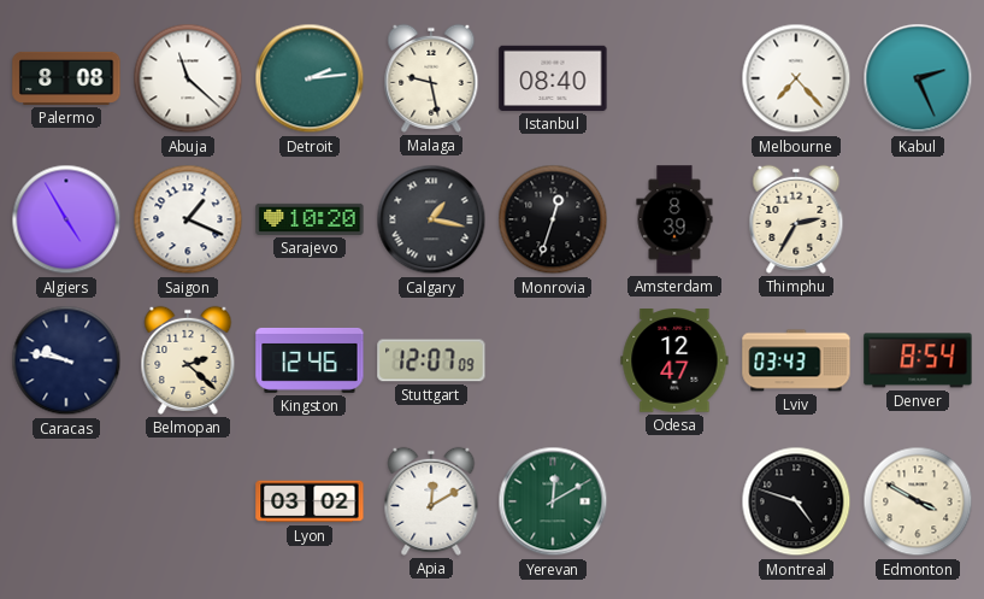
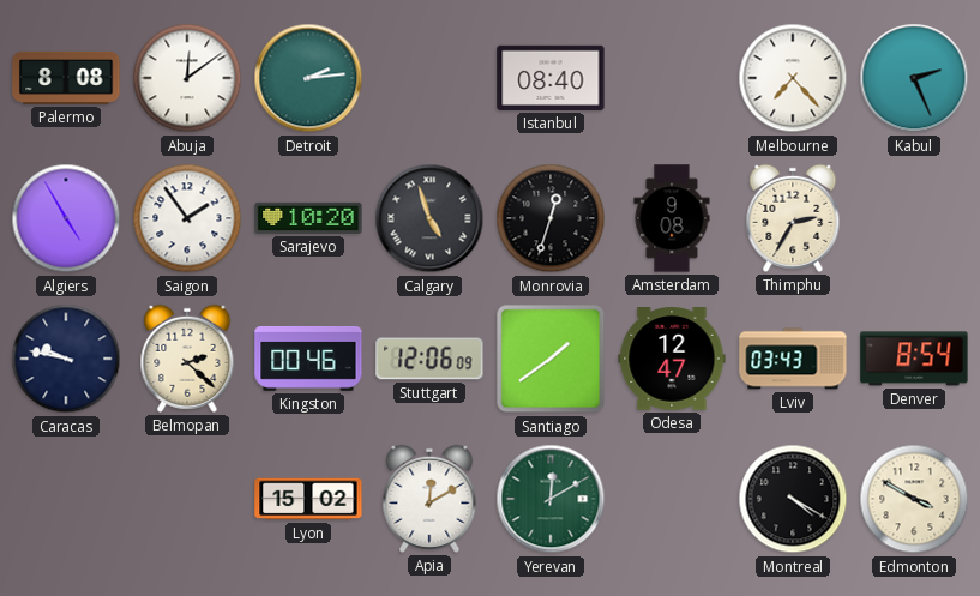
Abuja: 11:22 -> 12:09
Malaga: 9:28 -> none
Saigon: 1:19 -> 1:54
Calgary: 1:17 -> 4:57
Amsterdam: 8:39 -> 9:08
Kingston: 12:46 -> 00:46
Stuttgart: 12:07 -> 12:06
Santiago: none -> 1:39
Lyon: 03:02 -> 15:02
Montreal: 4:48 -> 4:20
